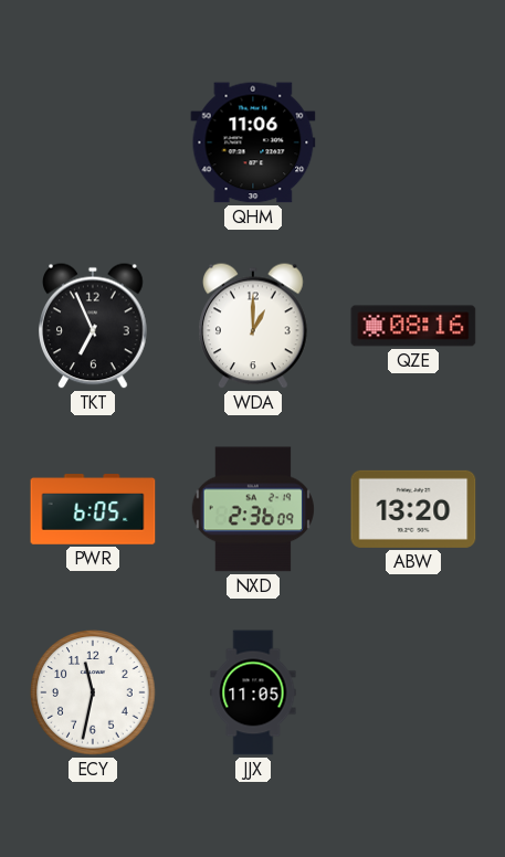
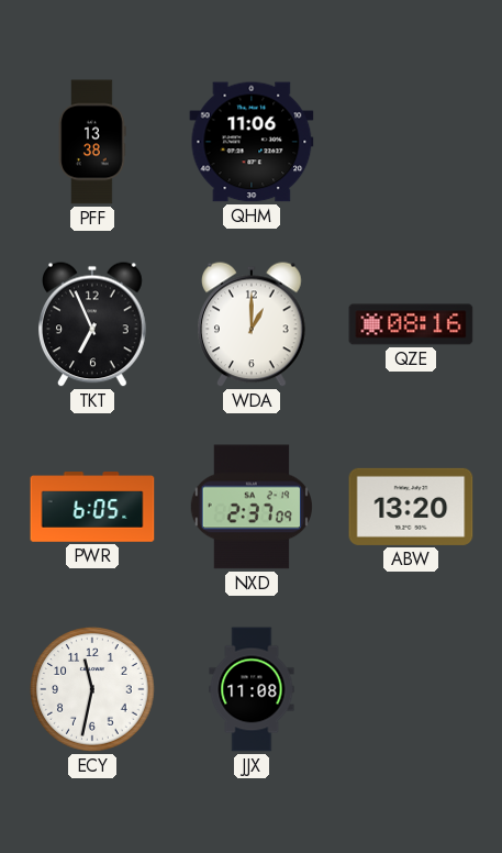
PFF: none -> 13:38
NXD: 2:36 -> 2:37
JJX: 11:05 -> 11:08
